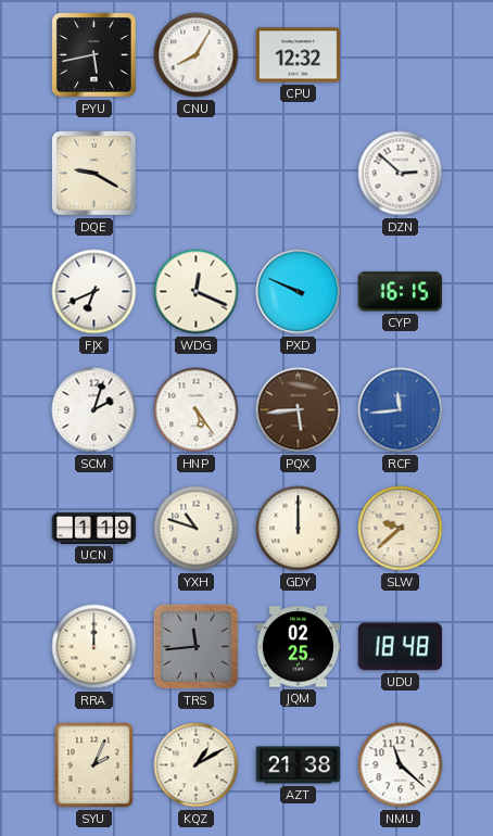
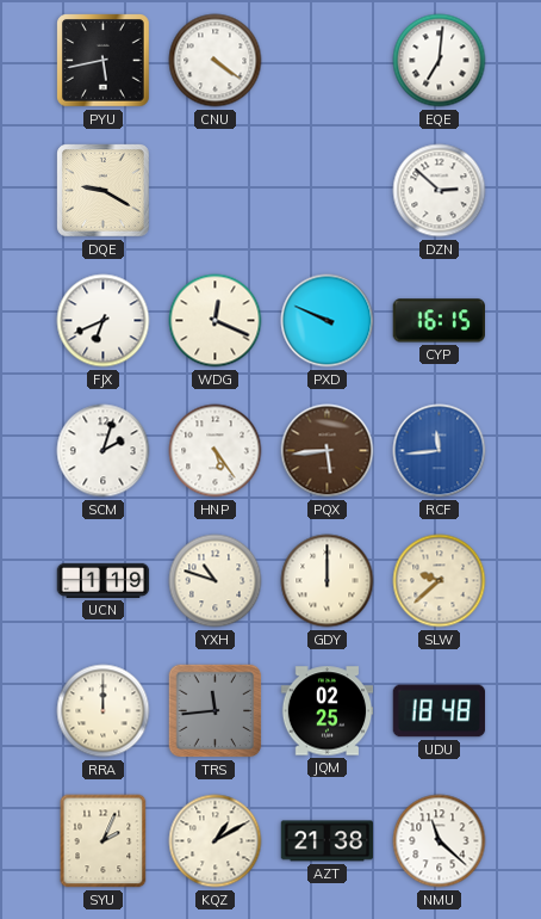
CNU: 8:05 -> 4:21
CPU: 12:32 -> none
EQE: none -> 7:01
